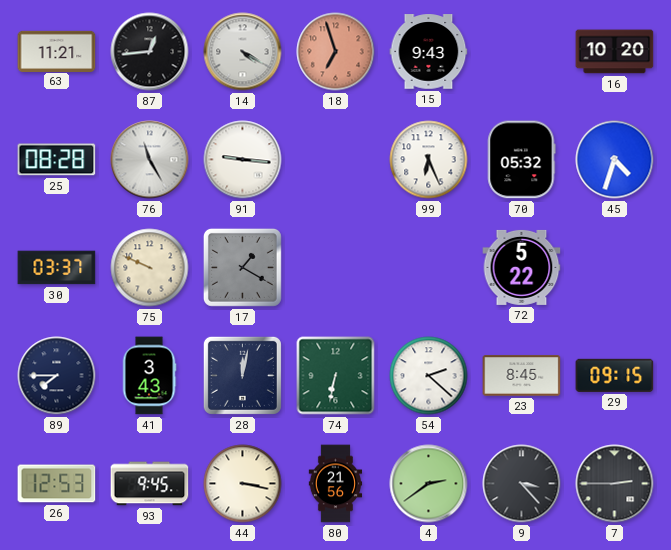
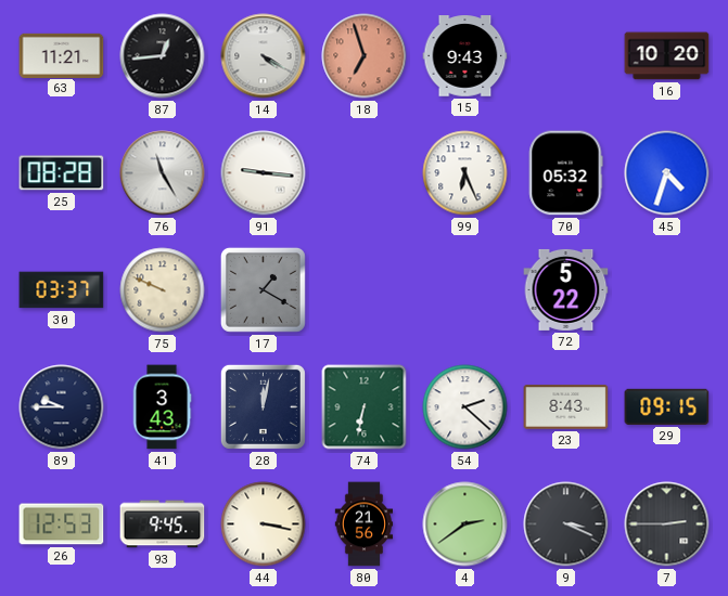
89: 7:45 -> 9:45
23: 8:45 -> 8:43
9: 3:23 -> 3:19
